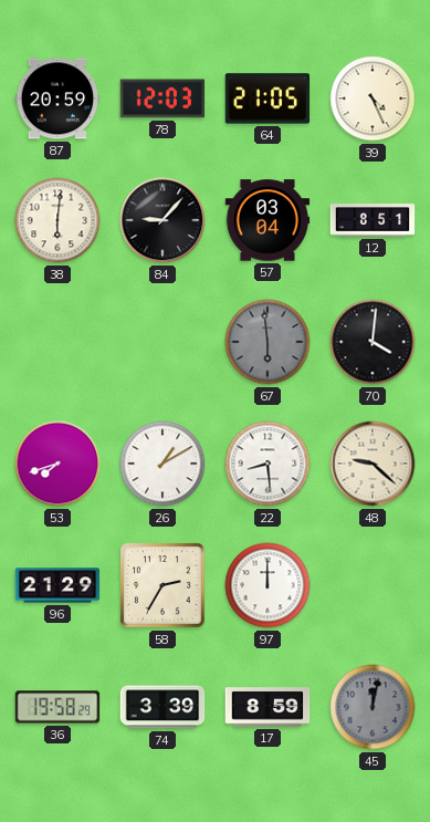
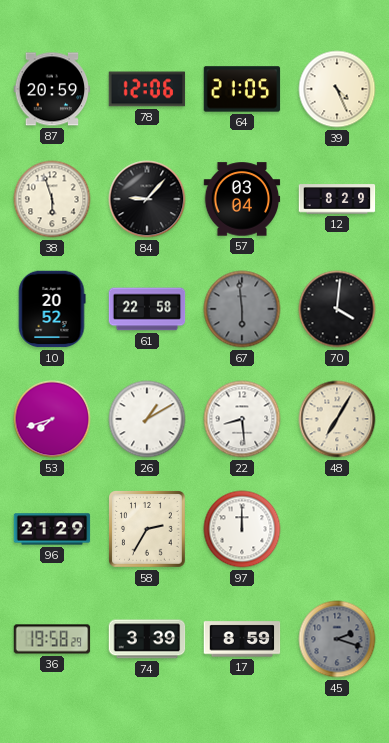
78: 12:03 -> 12:06
38: 6:01 -> 5:57
12: 8:51 -> 8:29
10: none -> 20:52
61: none -> 22:58
48: 9:22 -> 7:05
45: 12:02 -> 2:18
